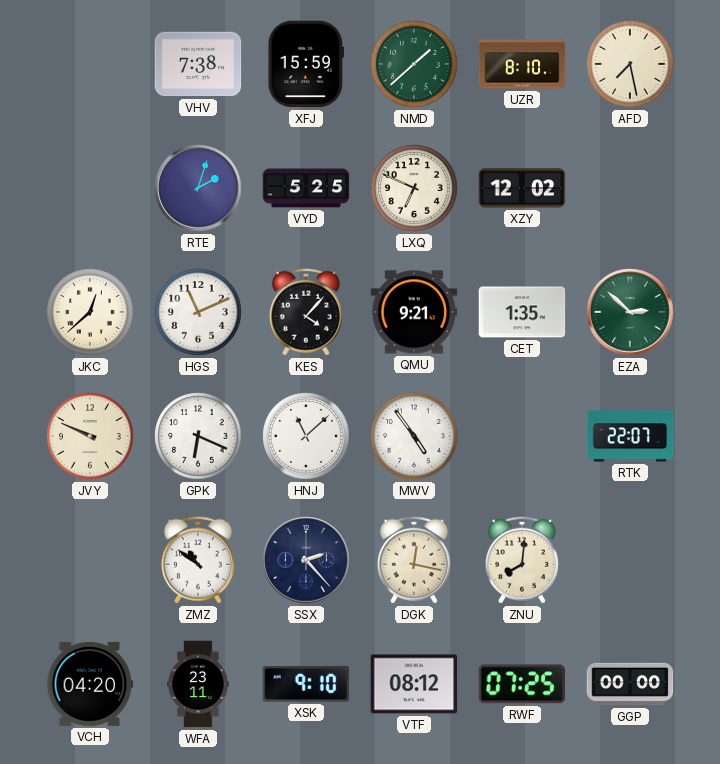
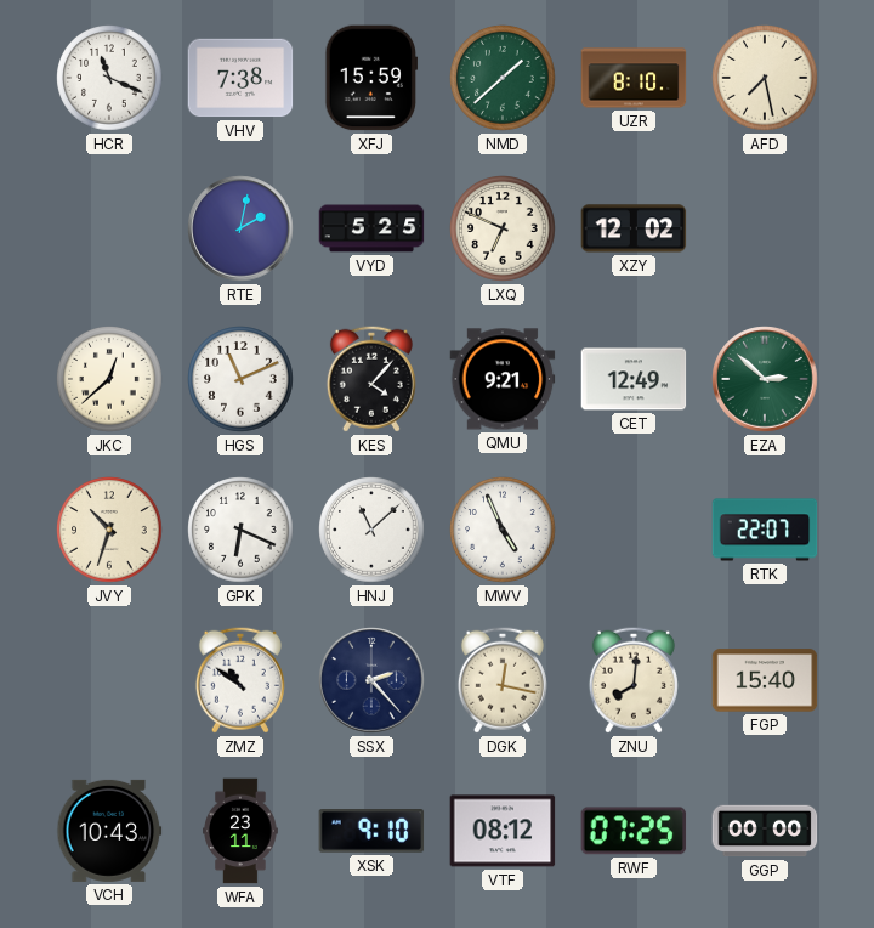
HCR: none -> 11:19
RTE: 2:03 -> 2:02
CET: 1:35 -> 12:49
JVY: 9:49 -> 10:33
MWV: 4:54 -> 4:56
FGP: none -> 15:40
VCH: 04:20 -> 10:43
